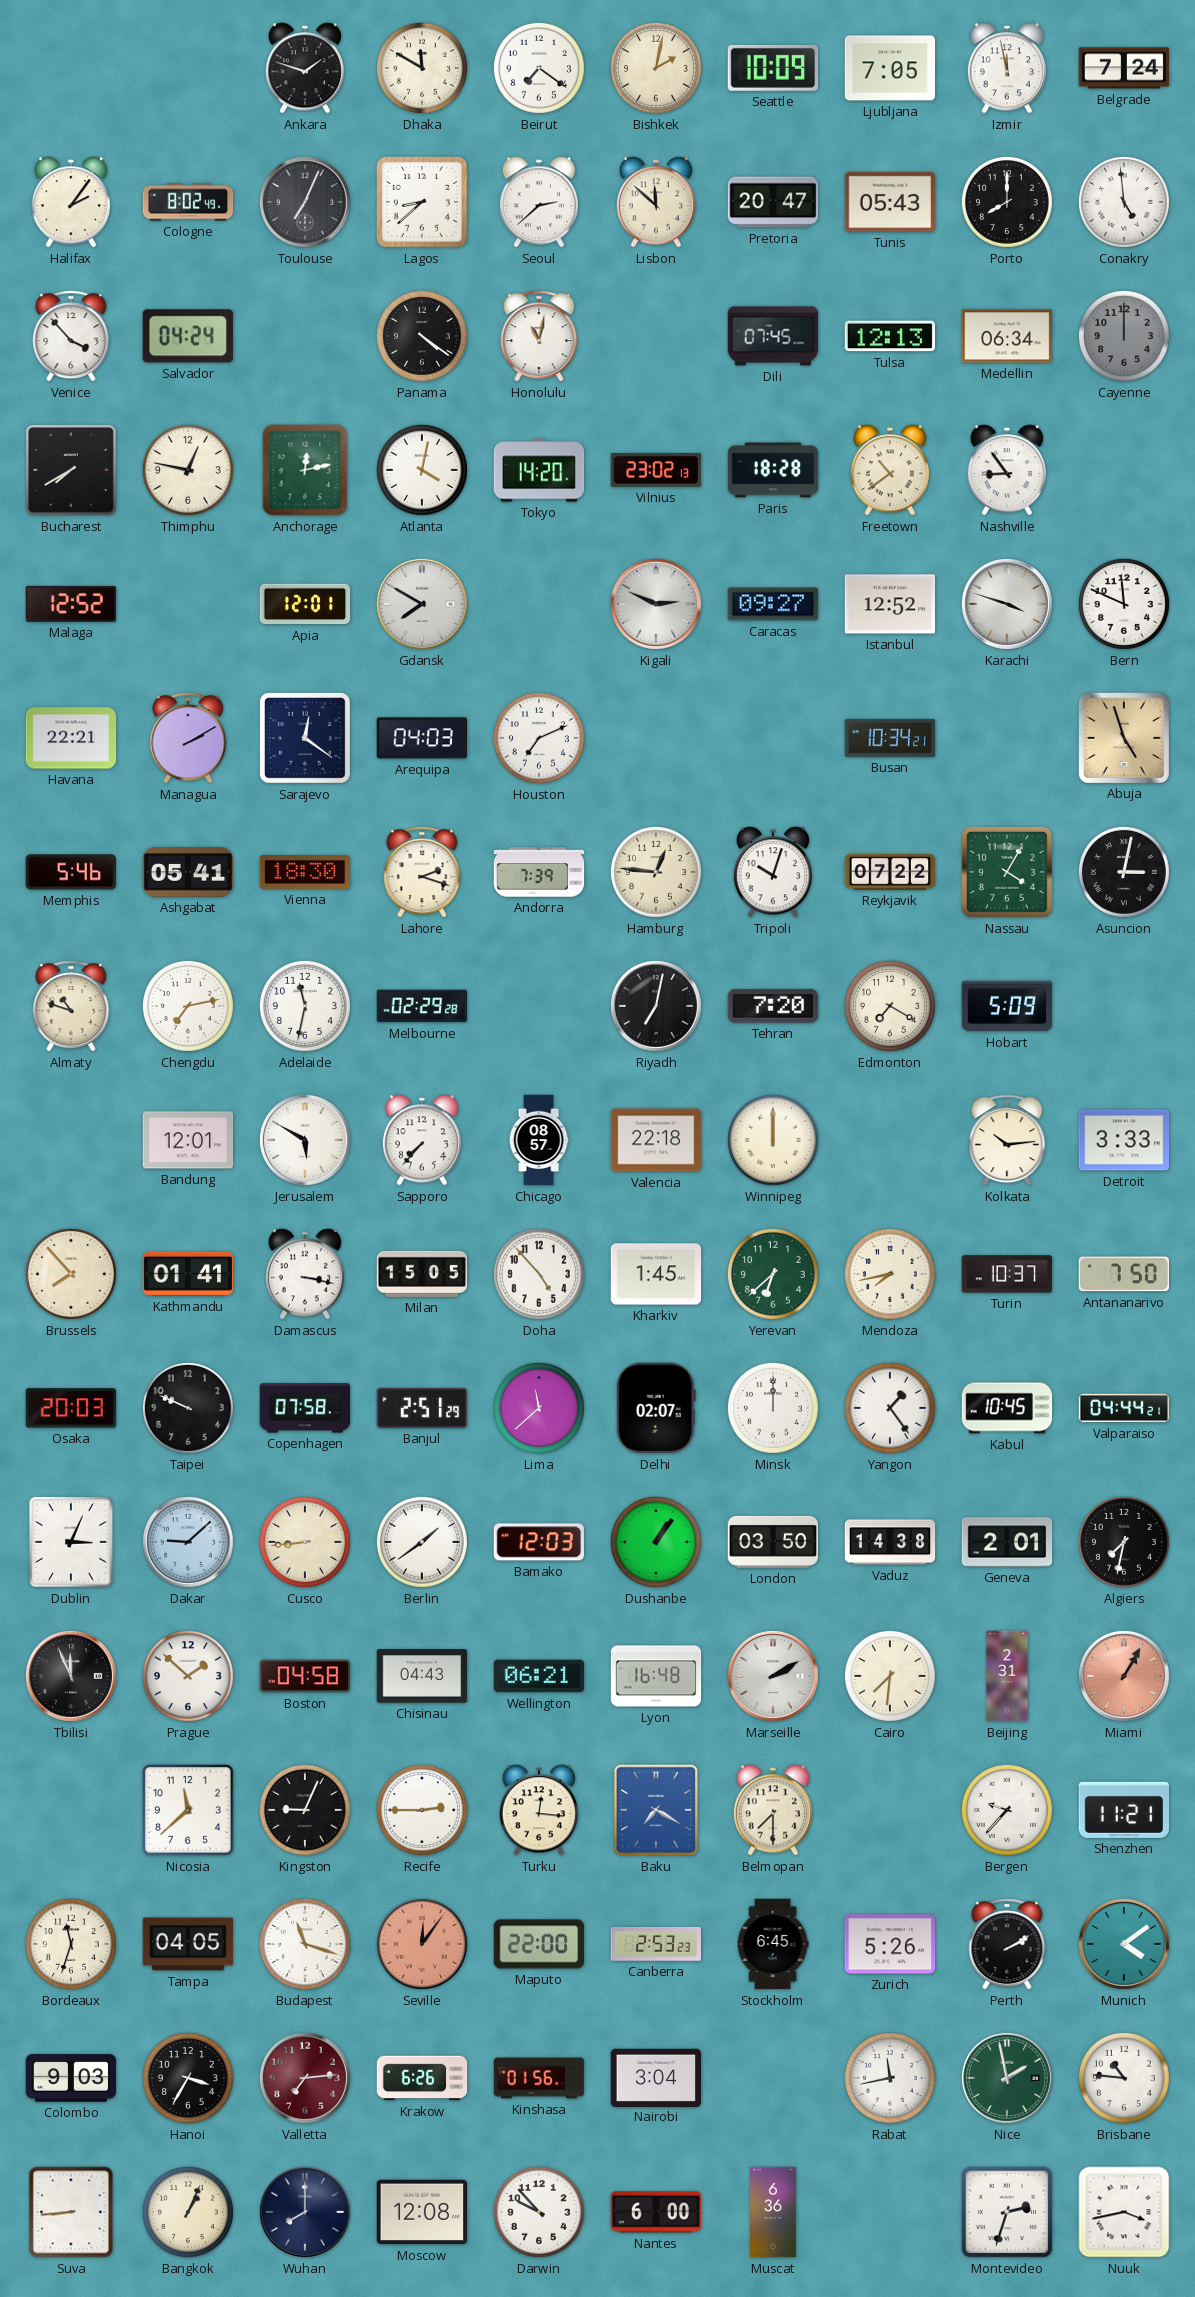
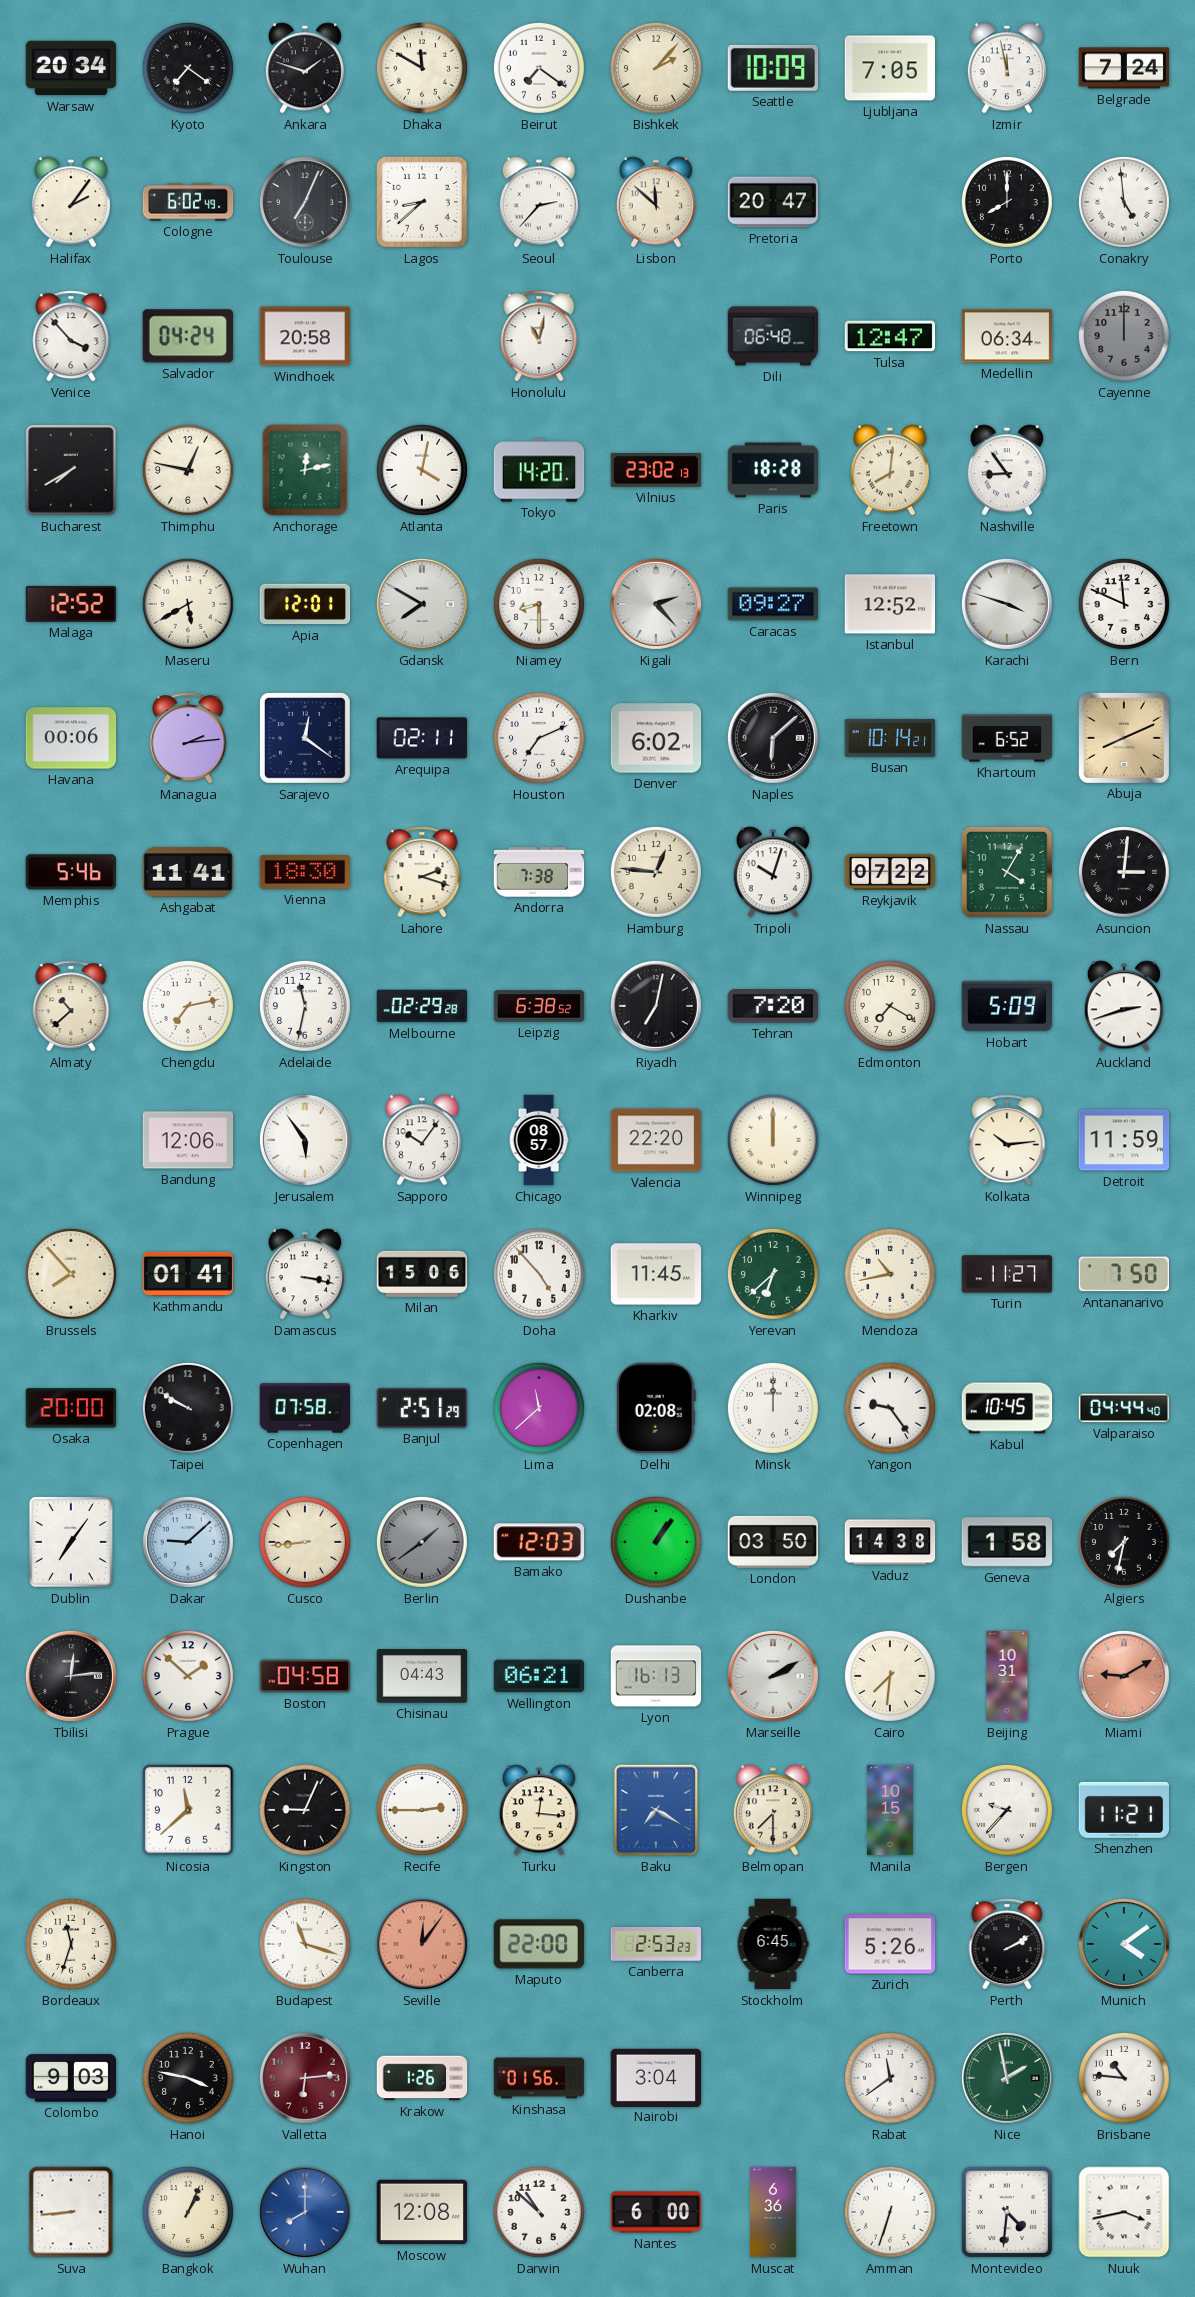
Warsaw: none -> 20:34
Kyoto: none -> 7:21
Bishkek: 2:02 -> 2:07
Cologne: 8:02 -> 6:02
Seoul: 2:38 -> 2:37
Tunis: 05:43 -> none
Windhoek: none -> 20:58
Panama: 4:21 -> none
Dili: 07:45 -> 06:48
Tulsa: 12:13 -> 12:47
Freetown: 10:39 -> 8:01
Maseru: none -> 5:40
Niamey: none -> 8:30
Kigali: 2:49 -> 2:23
Havana: 22:21 -> 00:06
Managua: 2:10 -> 2:14
Arequipa: 04:03 -> 02:11
Denver: none -> 6:02
Naples: none -> 6:08
Busan: 10:34 -> 10:14
Khartoum: none -> 6:52
Abuja: 4:57 -> 8:11
Ashgabat: 05:41 -> 11:41
Andorra: 7:39 -> 7:38
Asuncion: 3:02 -> 3:01
Almaty: 10:48 -> 10:38
Leipzig: none -> 6:38
Auckland: none -> 2:42
Bandung: 12:01 -> 12:06
Jerusalem: 5:50 -> 5:54
Sapporo: 7:37 -> 10:06
Valencia: 22:18 -> 22:20
Detroit: 3:33 -> 11:59
Milan: 15:05 -> 15:06
Kharkiv: 1:45 -> 11:45
Mendoza: 7:43 -> 10:43
Turin: 10:37 -> 11:27
Osaka: 20:03 -> 20:00
Taipei: 9:49 -> 9:50
Delhi: 02:07 -> 02:08
Yangon: 1:24 -> 9:24
Valparaiso: 04:44:21 -> 04:44:40
Dublin: 3:04 -> 7:06
Berlin dial: white -> grey
Geneva: 2:01 -> 1:58
Tbilisi: 11:56 -> 12:14
Lyon: 16:48 -> 16:13
Beijing: 2:31 -> 10:31
Miami: 1:05 -> 9:10
Manila: none -> 10:15
Tampa: 04:05 -> none
Hanoi: 3:35 -> 3:47
Valletta: 7:14 -> 6:14
Krakow: 6:26 -> 1:26
Rabat: 11:43 -> 11:39
Wuhan dial: navy -> blue
Darwin: 9:53 -> 10:52
Amman: none -> 6:33
Montevideo: 2:33 -> 4:31
